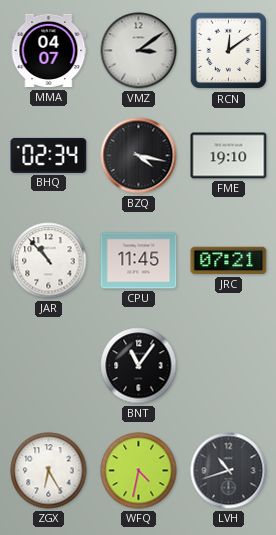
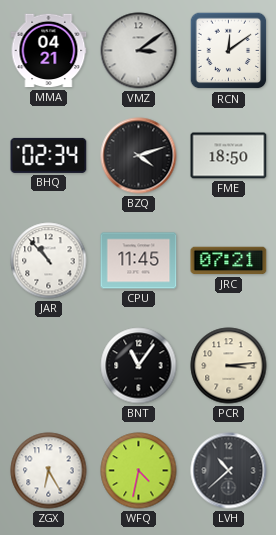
MMA: 04:07 -> 04:21
BZQ: 4:17 -> 4:12
FME: 19:10 -> 18:50
PCR: none -> 3:14
LVH: 10:42 -> 10:38
